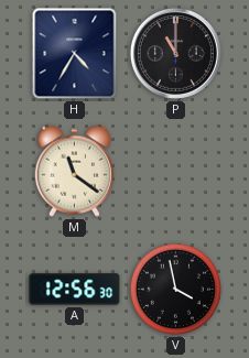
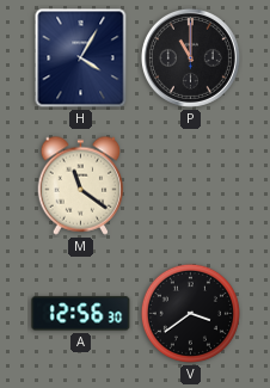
H: 4:35 -> 4:05
V: 3:58 -> 3:39
